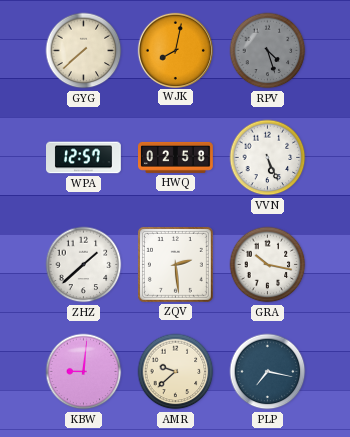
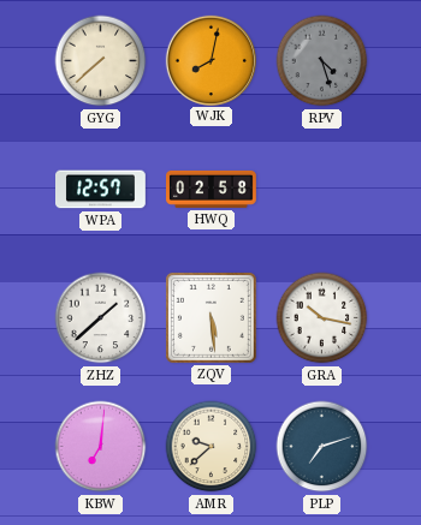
VVN: 5:26 -> none
ZQV: 2:29 -> 5:29
KBW: 9:01 -> 7:01
PLP: 7:17 -> 7:12
